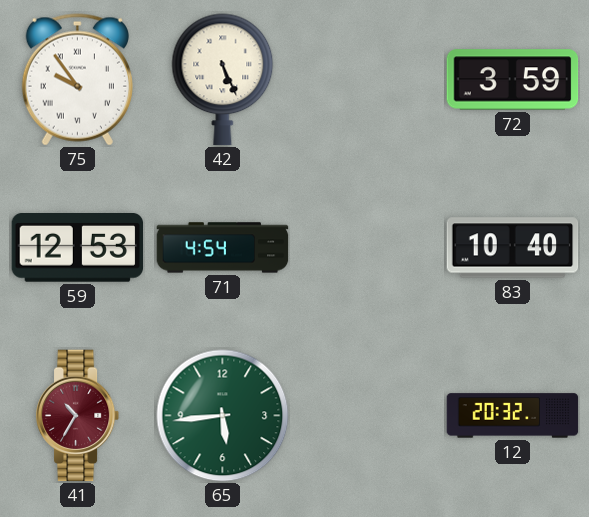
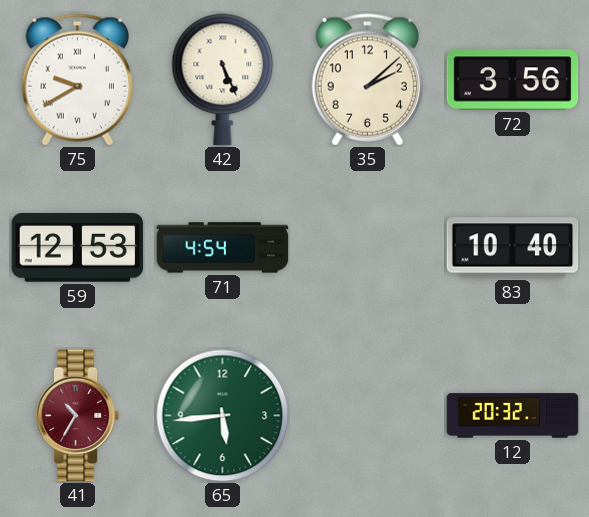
75: 9:54 -> 9:40
35: none -> 2:08
72: 3:59 -> 3:56
